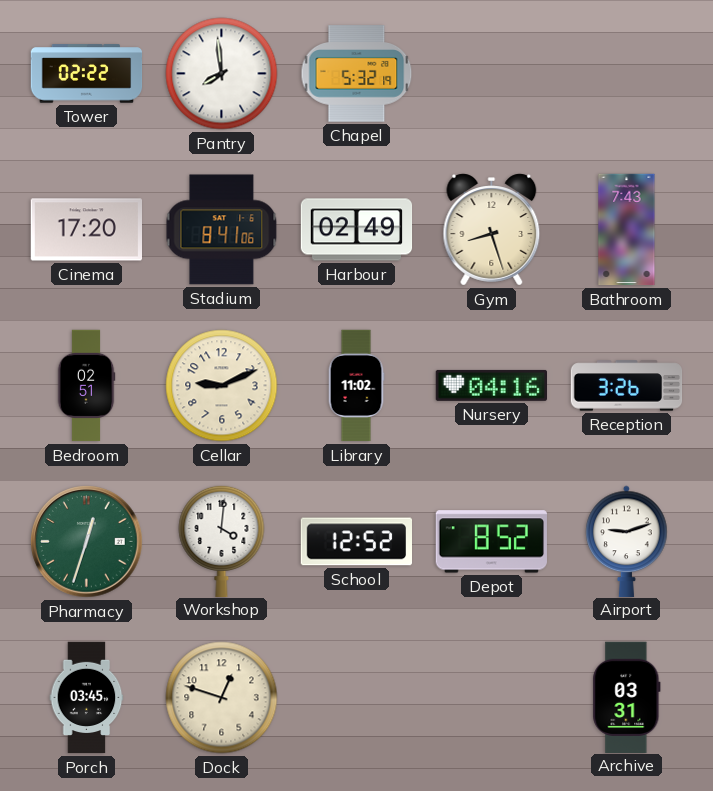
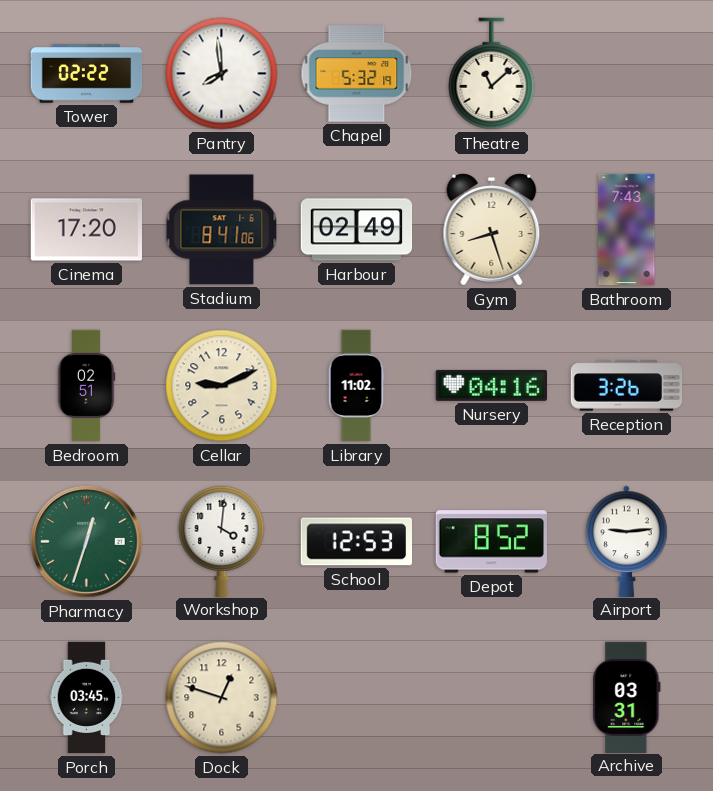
Theatre: none -> 11:08
School: 12:52 -> 12:53
Airport: 9:12 -> 9:14
